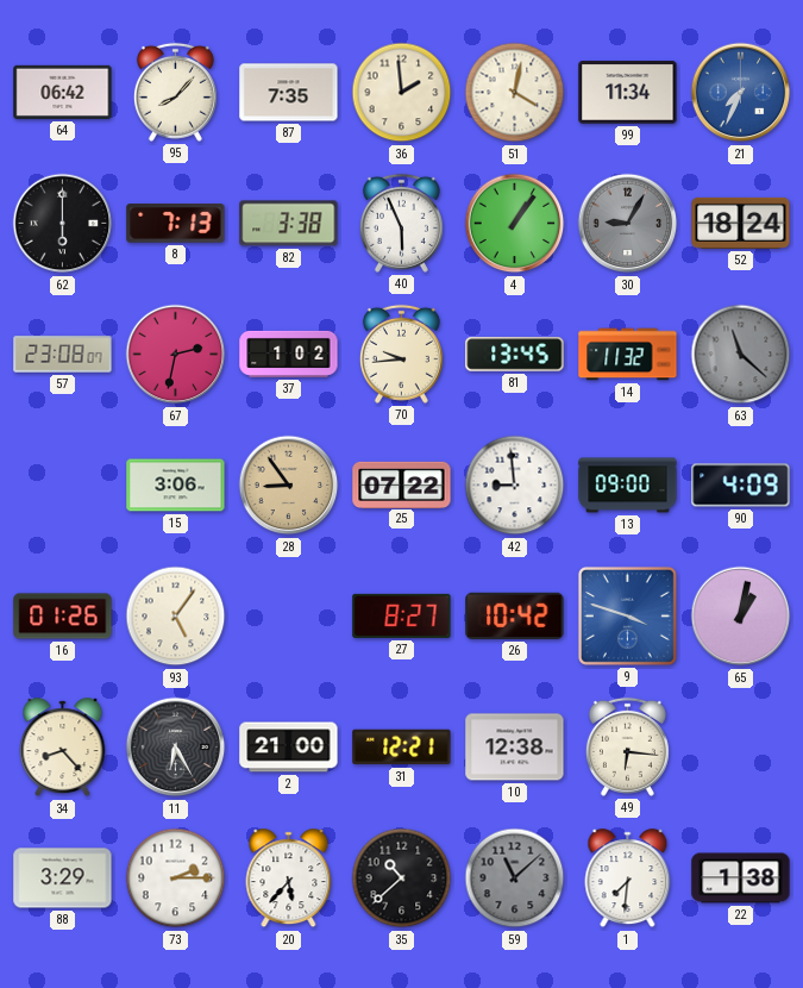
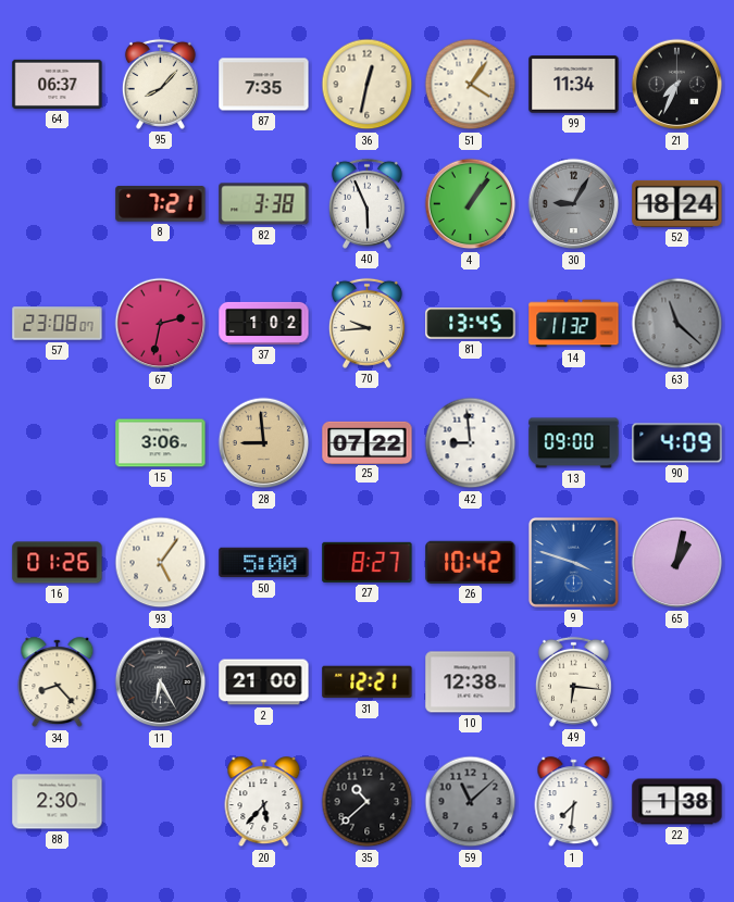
64: 06:42 -> 06:37
36: 1:59 -> 12:32
51: 4:02 -> 4:06
21 dial: blue -> black
62: 6:00 -> none
8: 7:13 -> 7:21
28: 8:54 -> 8:59
50: none -> 5:00
88: 3:29 -> 2:30
73: 2:15 -> none
